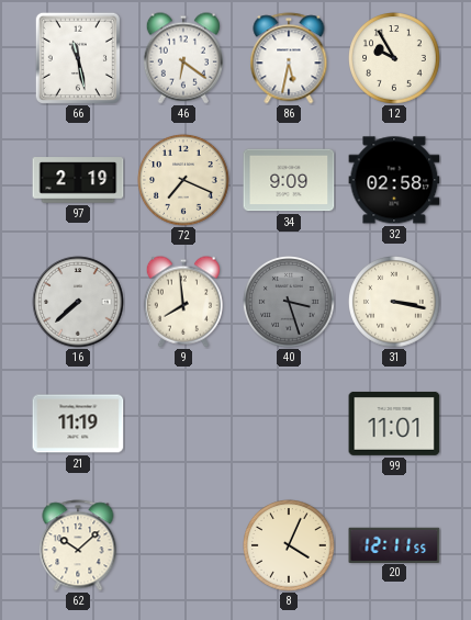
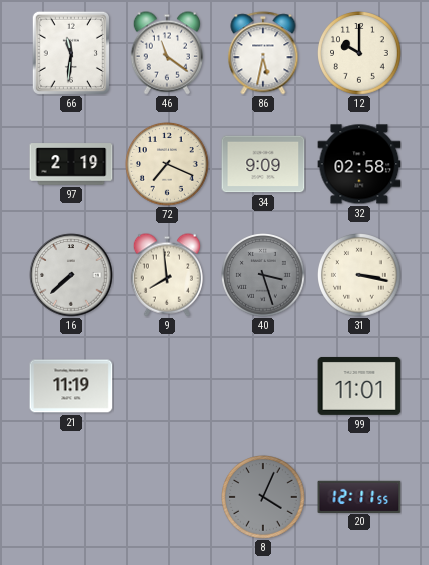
66: 11:28 -> 11:31
46: 6:21 -> 11:21
12: 9:55 -> 10:00
62: 10:08 -> none
8 dial: cream -> grey
